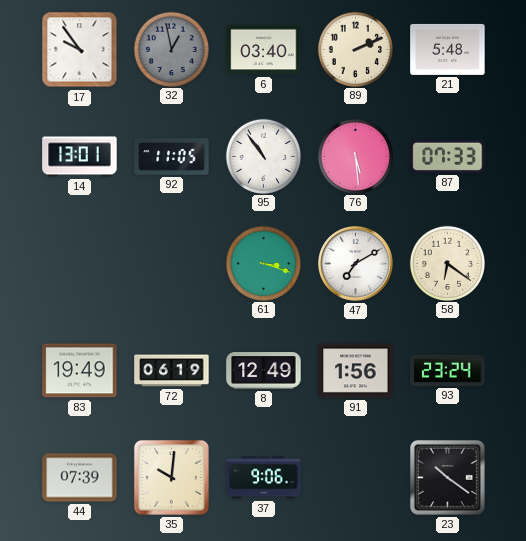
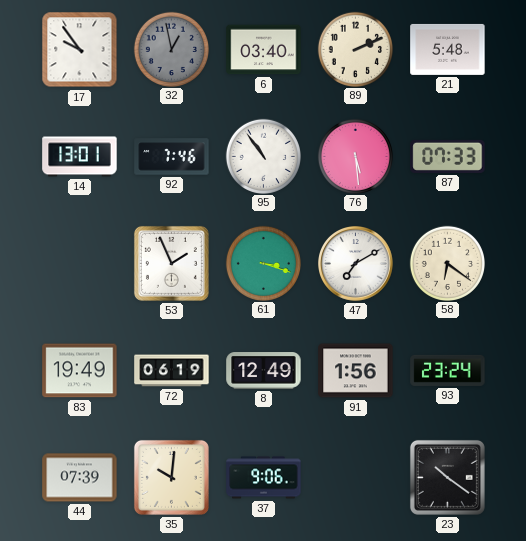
92: 11:05 -> 7:46
53: none -> 1:56
